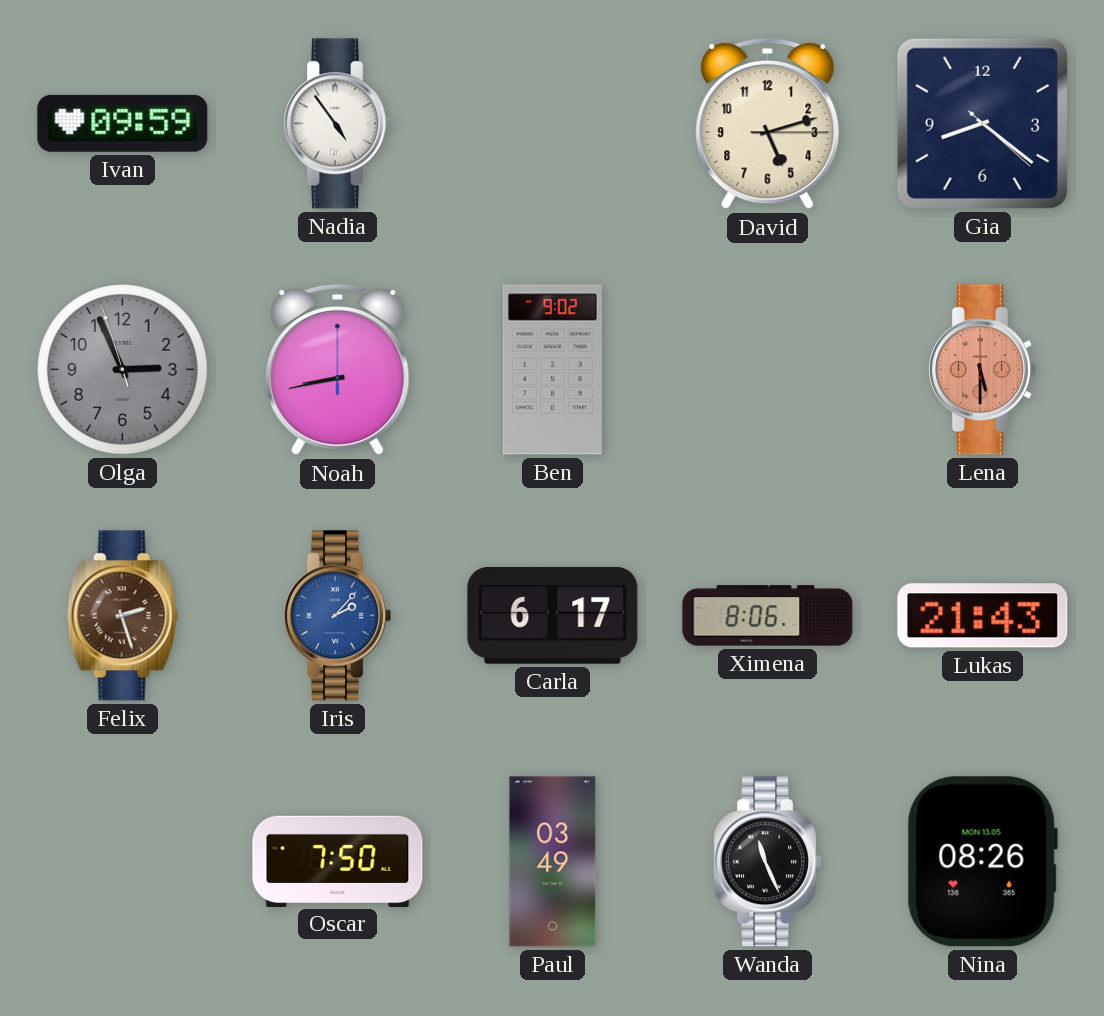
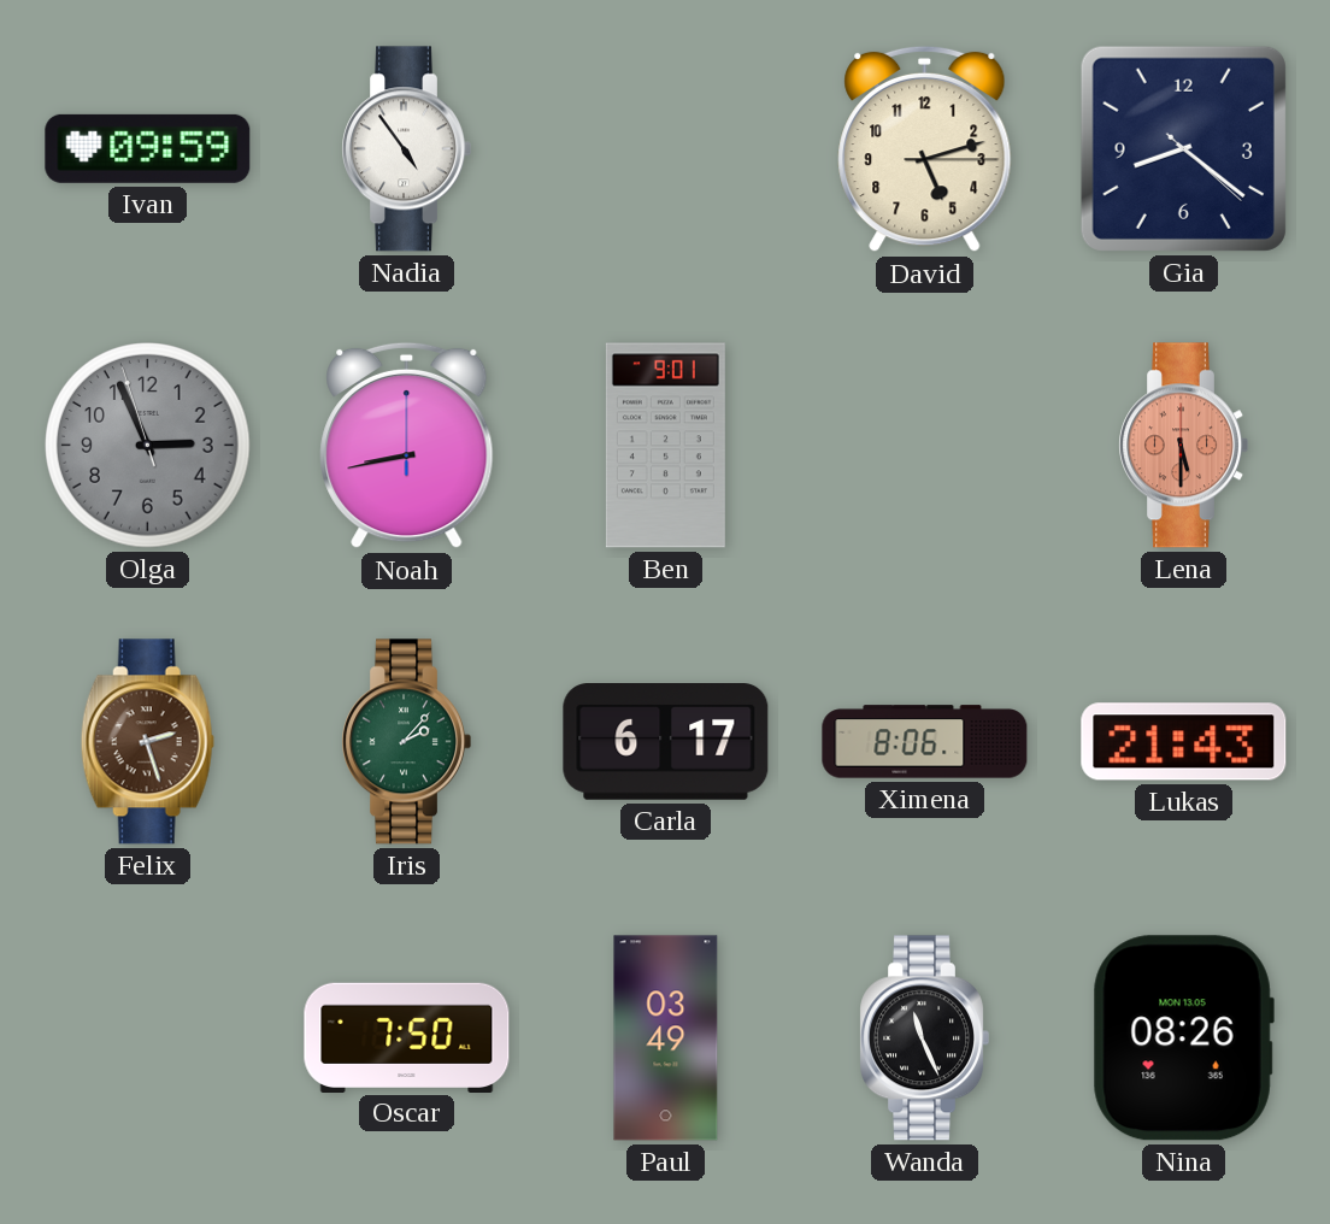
Ben: 9:02 -> 9:01
Iris dial: blue -> green
